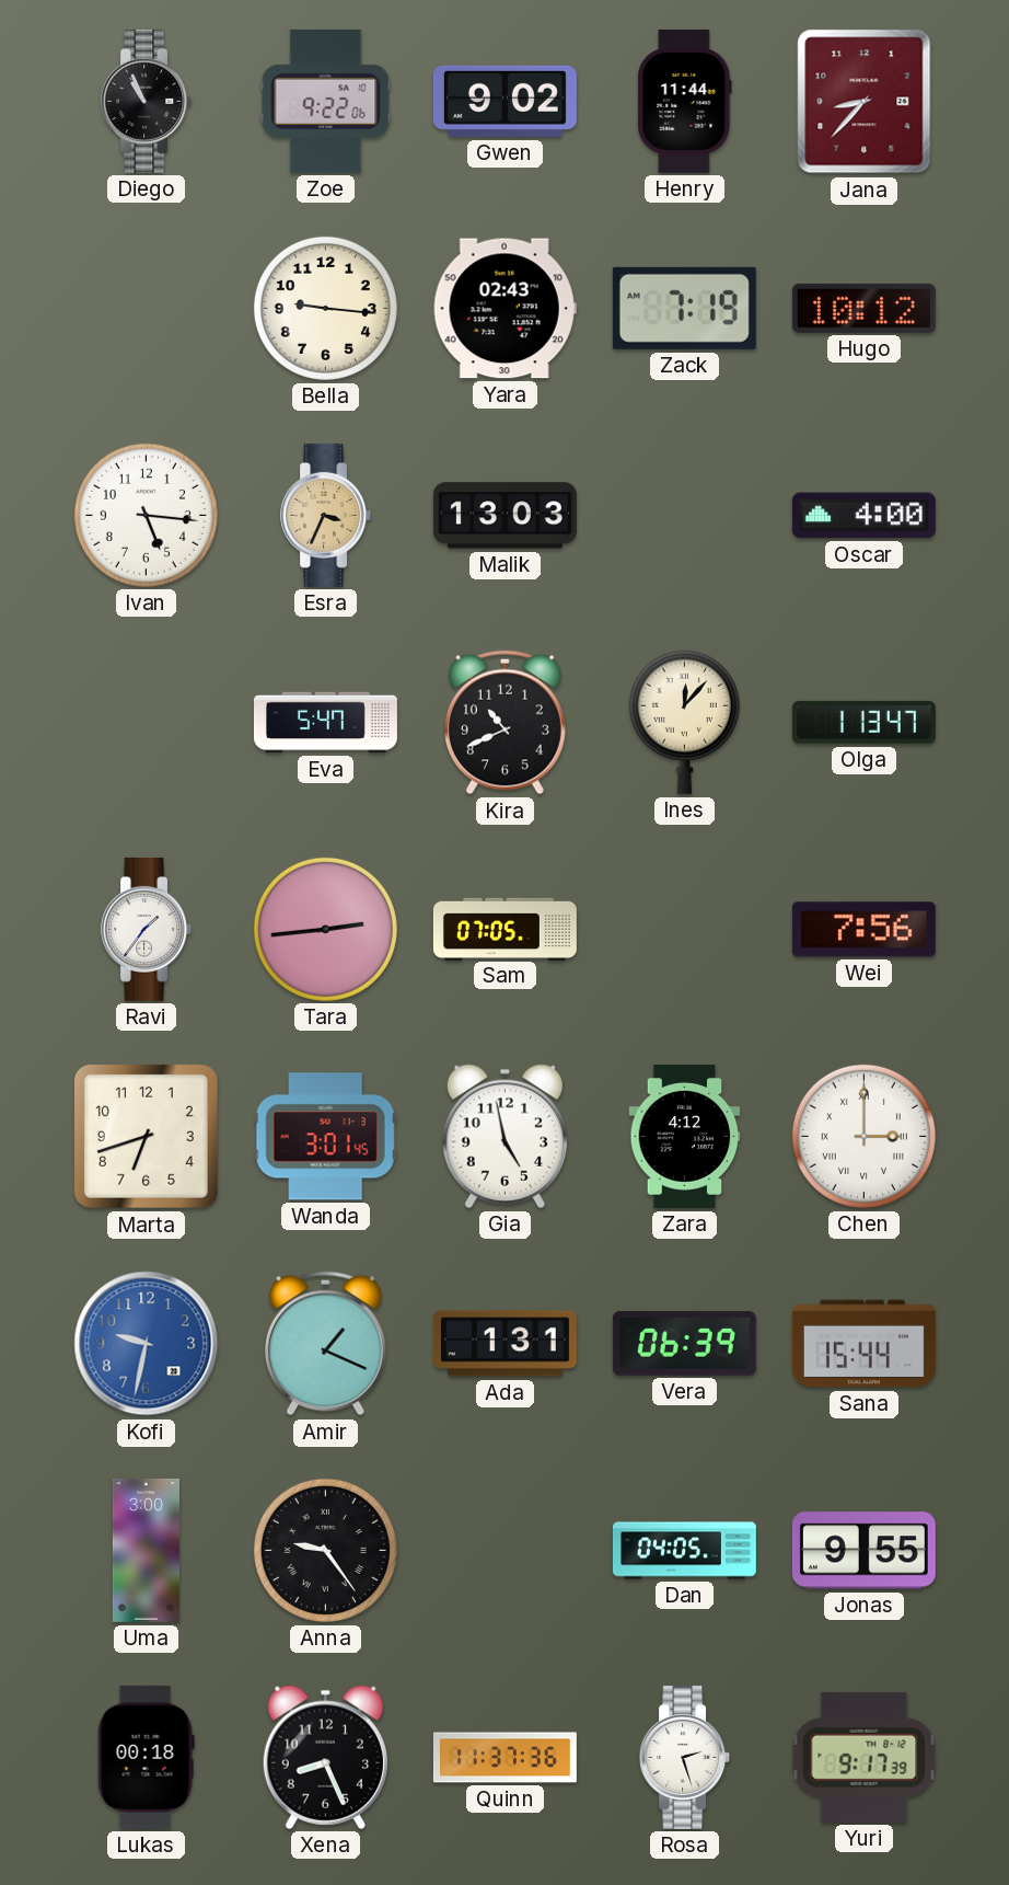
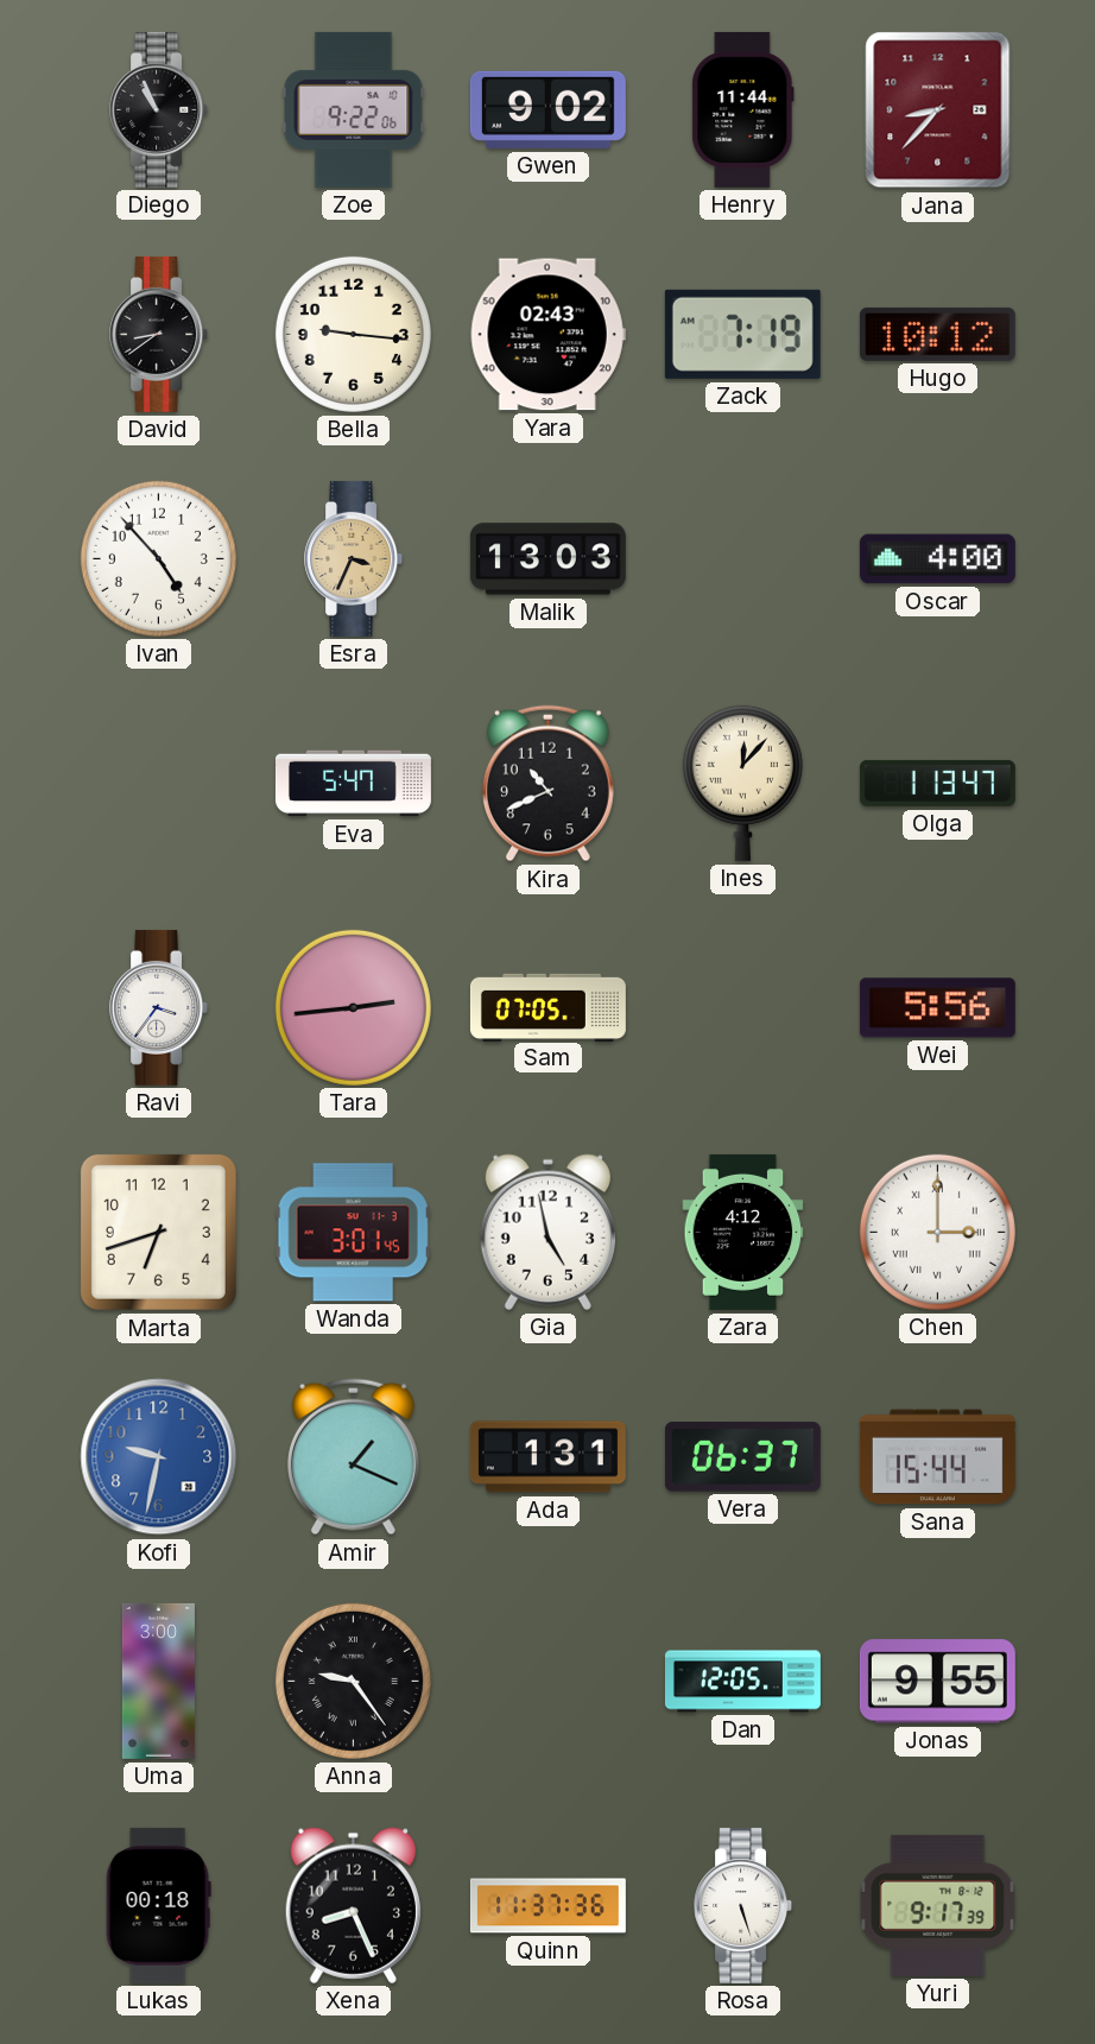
David: none -> 8:39
Ivan: 5:16 -> 4:53
Ravi: 1:36 -> 3:36
Wei: 7:56 -> 5:56
Vera: 06:39 -> 06:37
Dan: 04:05 -> 12:05
Rosa: 2:27 -> 5:27
